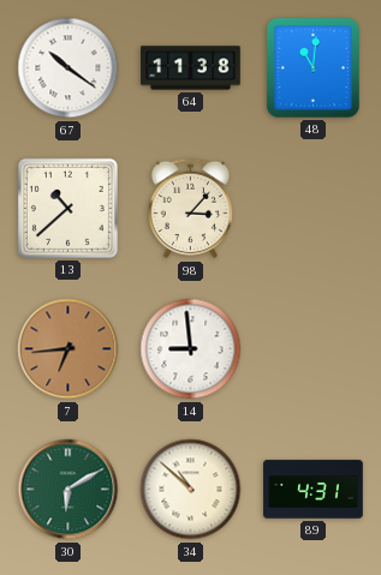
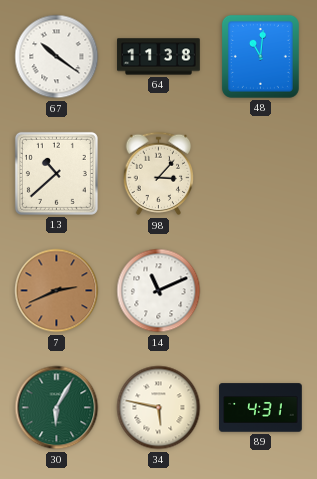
7: 6:44 -> 2:41
14: 8:59 -> 11:11
30: 6:10 -> 6:05
34: 10:52 -> 5:47
